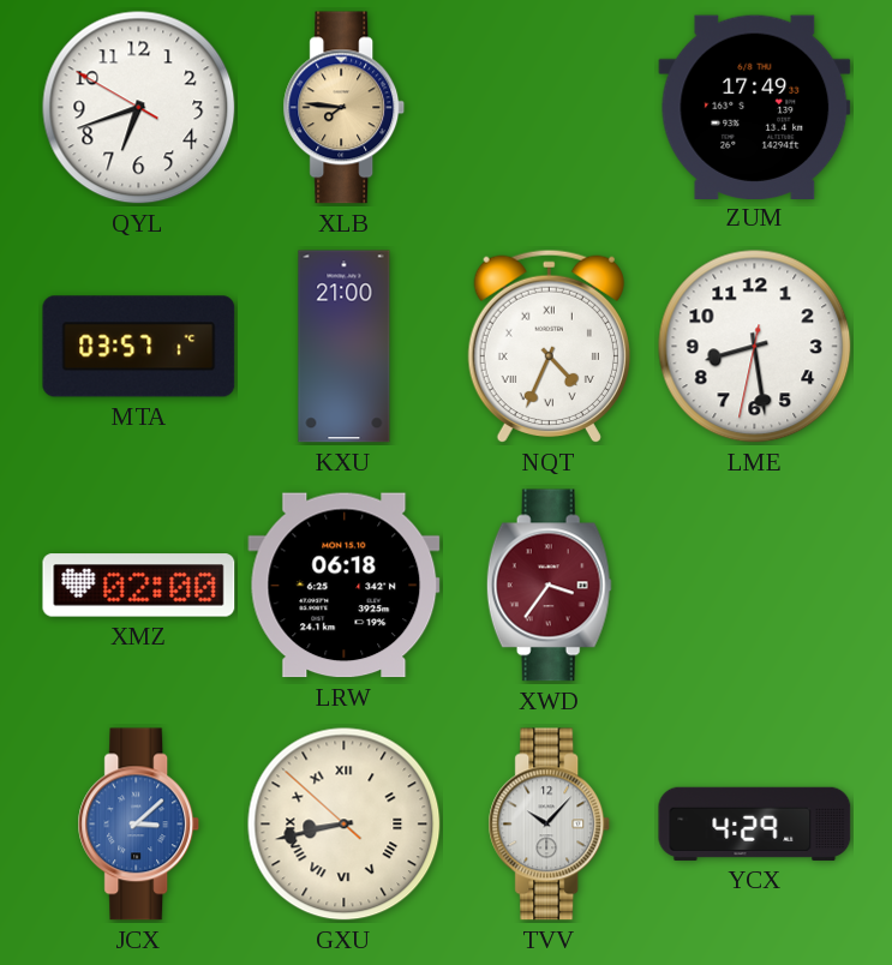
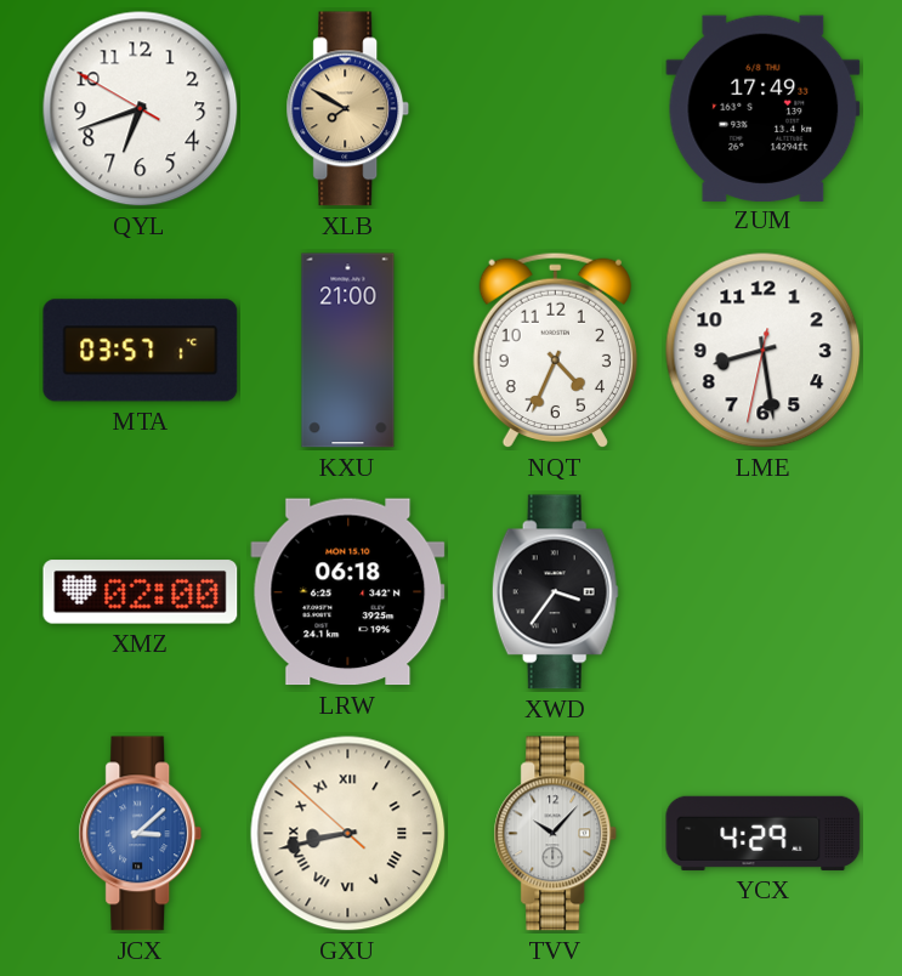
XLB: 7:46 -> 7:50
NQT numerals: Roman -> Arabic
XWD dial: burgundy -> black
